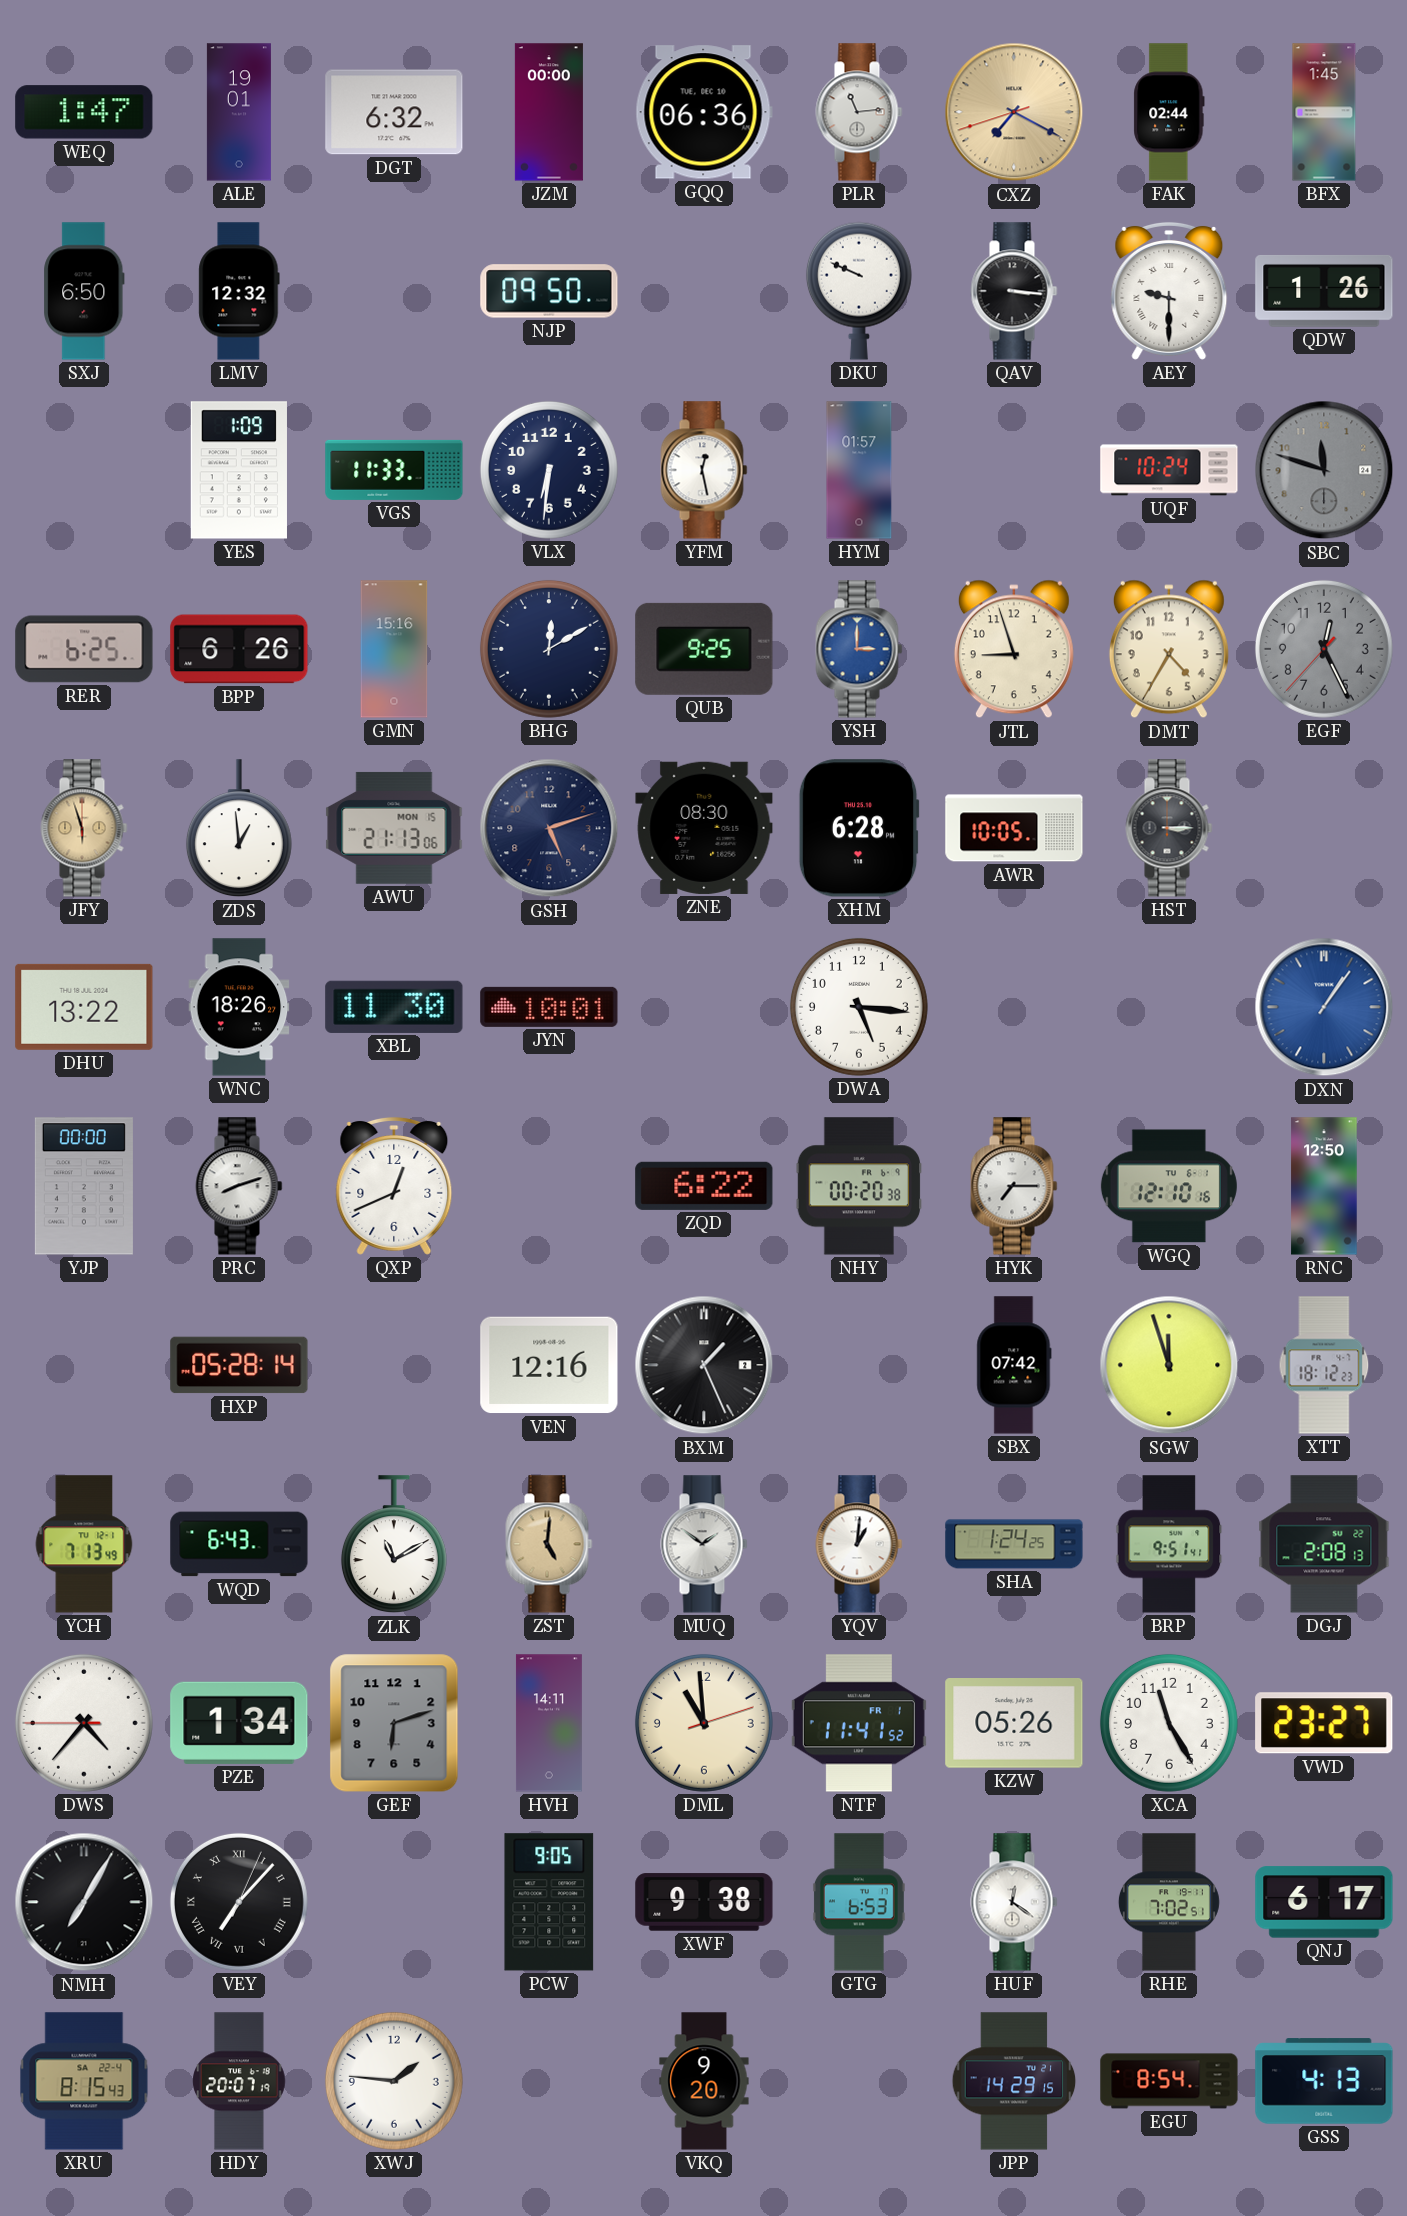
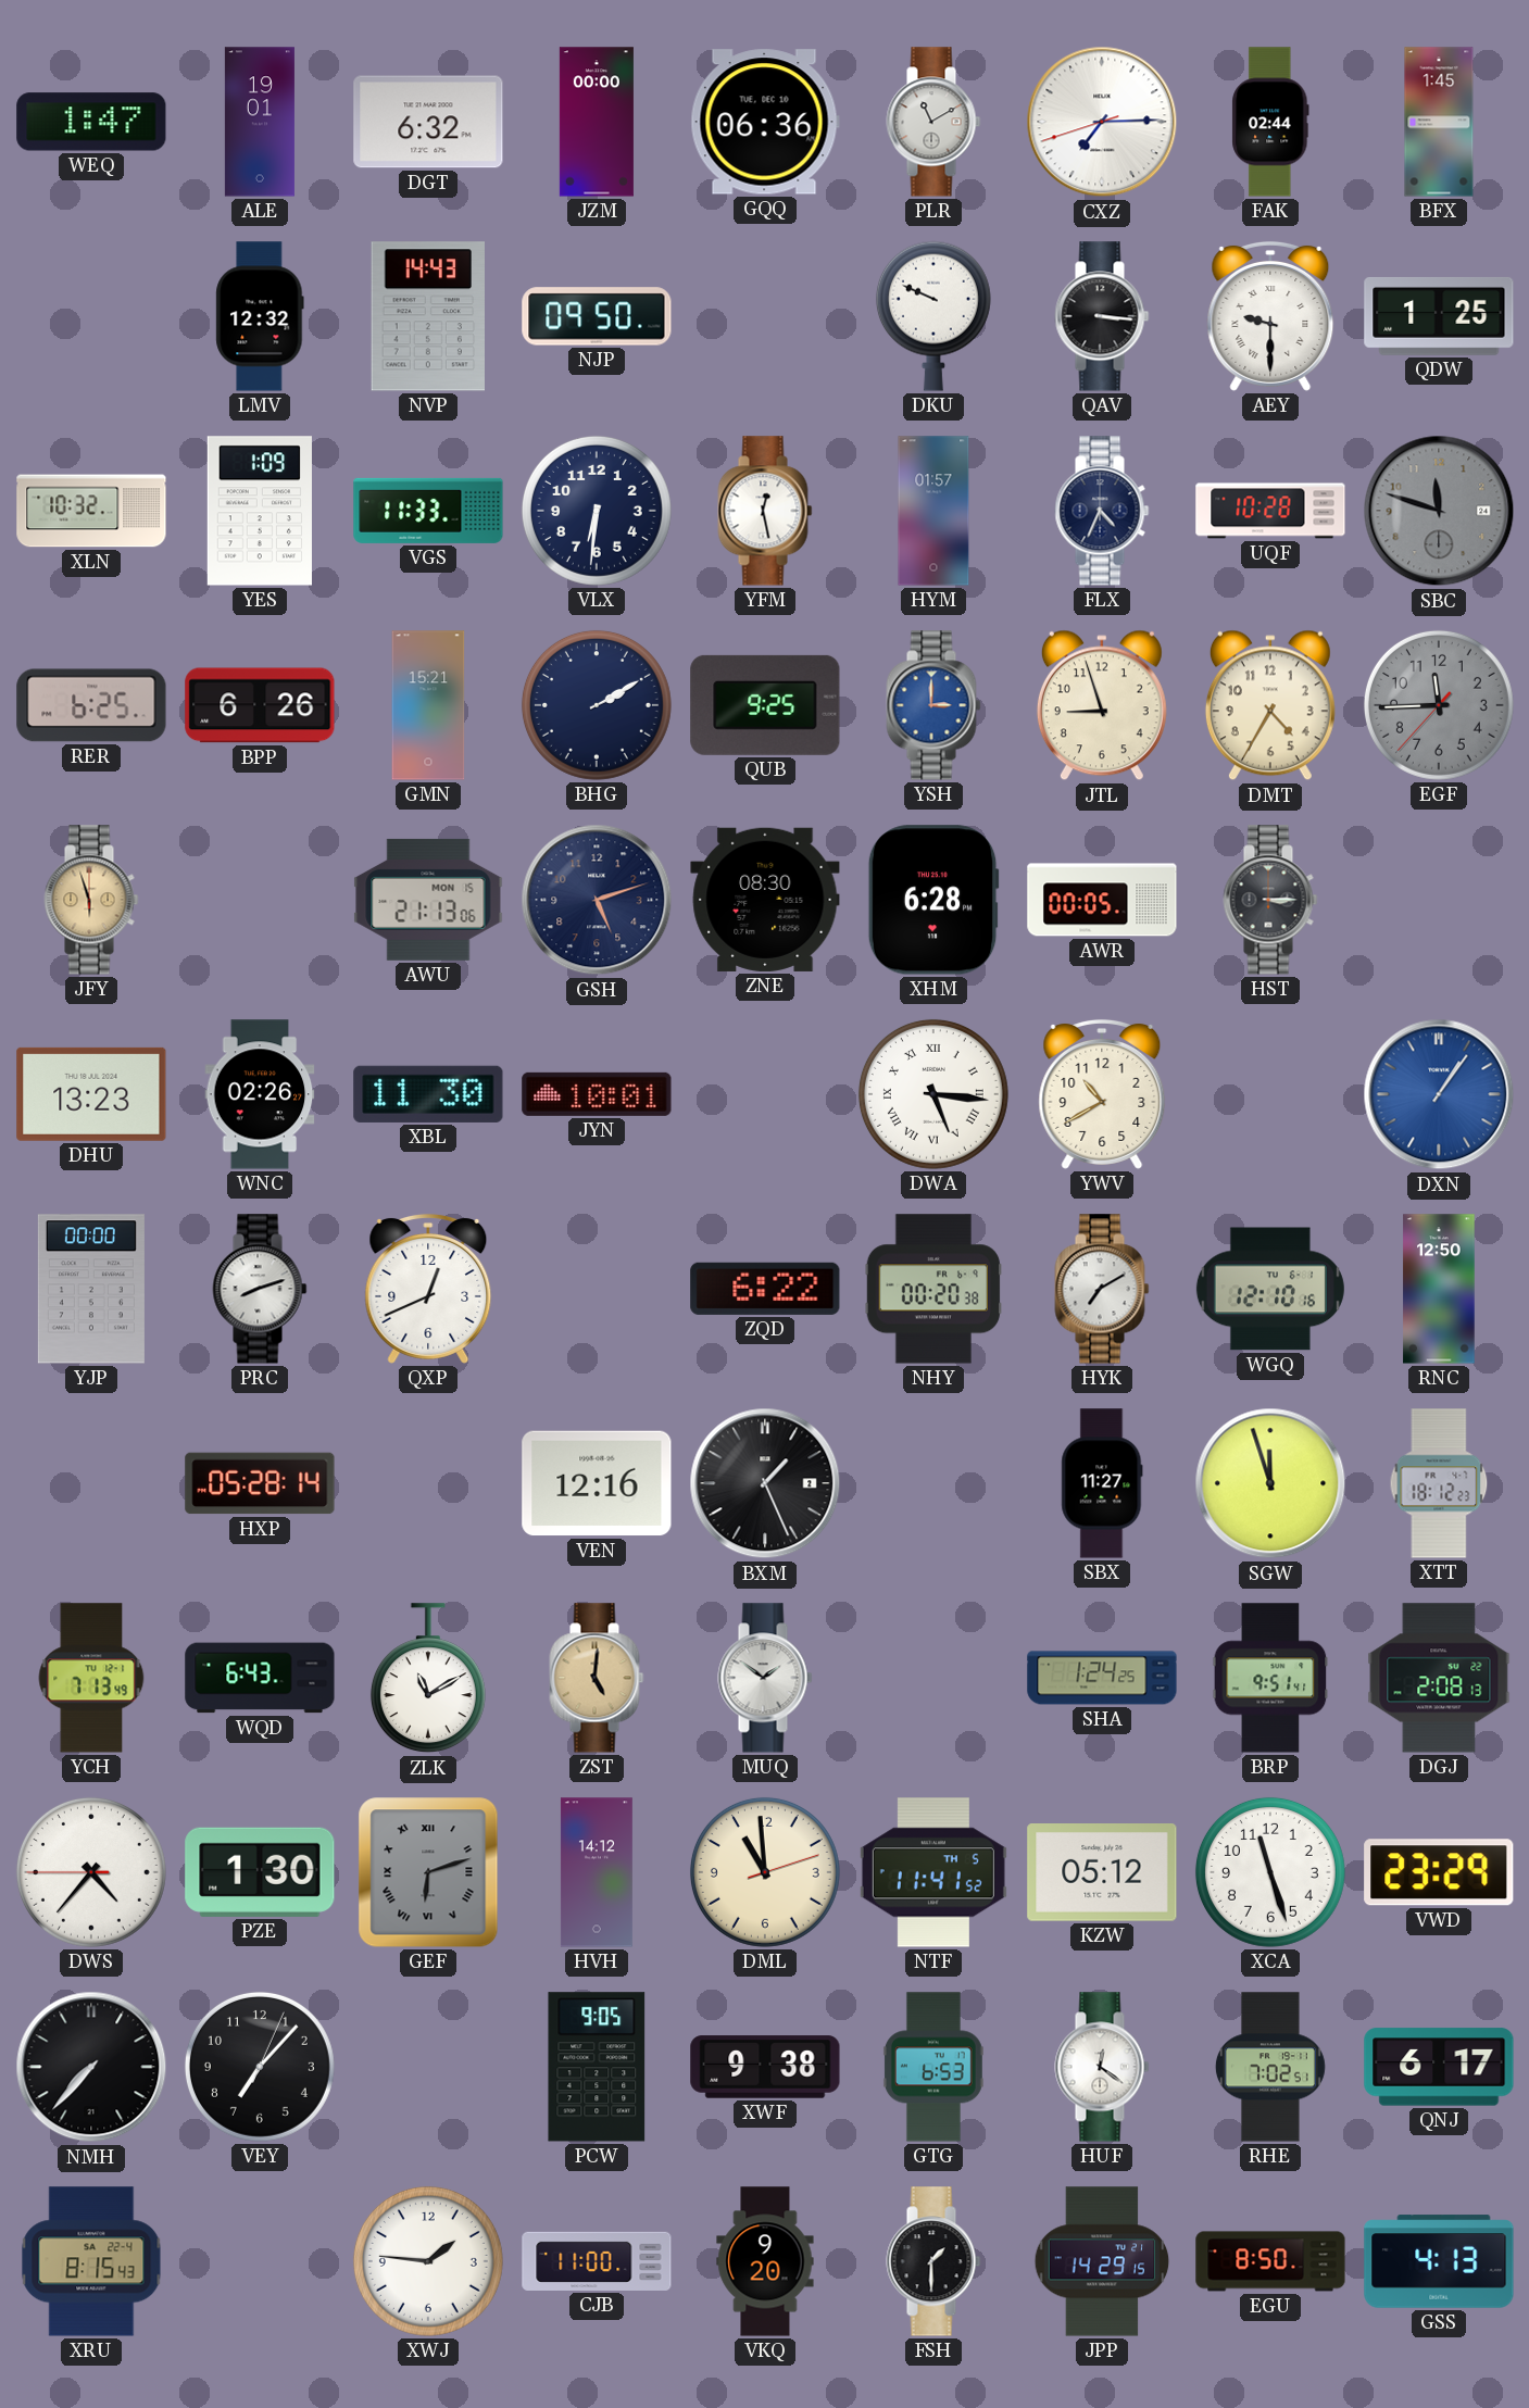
PLR: 11:14 -> 11:10
CXZ: 7:19 -> 7:14
CXZ dial: champagne -> white
SXJ: 6:50 -> none
NVP: none -> 14:43
QDW: 1:26 -> 1:25
XLN: none -> 10:32
FLX: none -> 4:34
UQF: 10:24 -> 10:28
GMN: 15:16 -> 15:21
BHG: 12:10 -> 2:10
EGF: 12:25 -> 11:44
ZDS: 12:59 -> none
AWR: 10:05 -> 00:05
DHU: 13:22 -> 13:23
WNC: 18:26 -> 02:26
DWA numerals: Arabic -> Roman
YWV: none -> 10:40
HYK: 7:15 -> 7:10
SBX: 07:42 -> 11:27
YQV: 1:01 -> none
PZE: 1:34 -> 1:30
GEF numerals: Arabic -> Roman
HVH: 14:11 -> 14:12
NTF date: FR 1 -> TH 5
KZW: 05:26 -> 05:12
XCA: 11:25 -> 11:27
VWD: 23:27 -> 23:29
NMH: 7:05 -> 7:37
VEY numerals: Roman -> Arabic
HDY: 20:07 -> none
CJB: none -> 11:00
FSH: none -> 1:30
EGU: 8:54 -> 8:50
